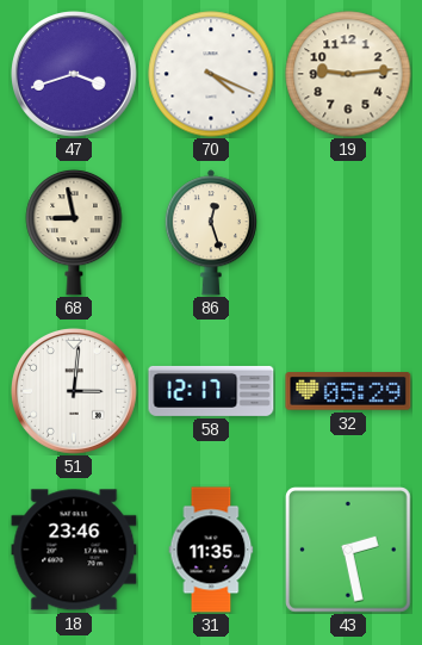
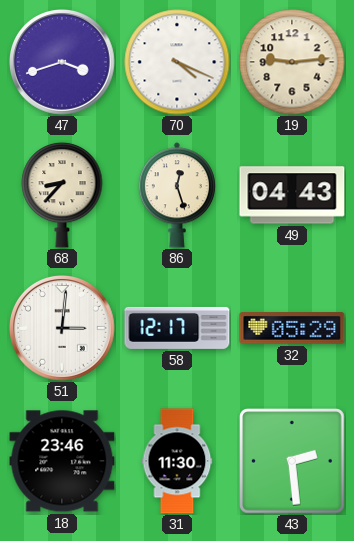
68: 8:58 -> 8:37
49: none -> 04:43
31: 11:35 -> 11:30
43: 2:28 -> 2:29
